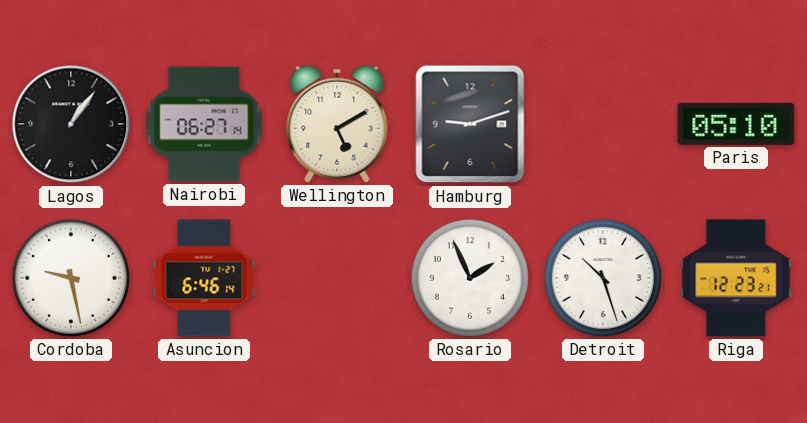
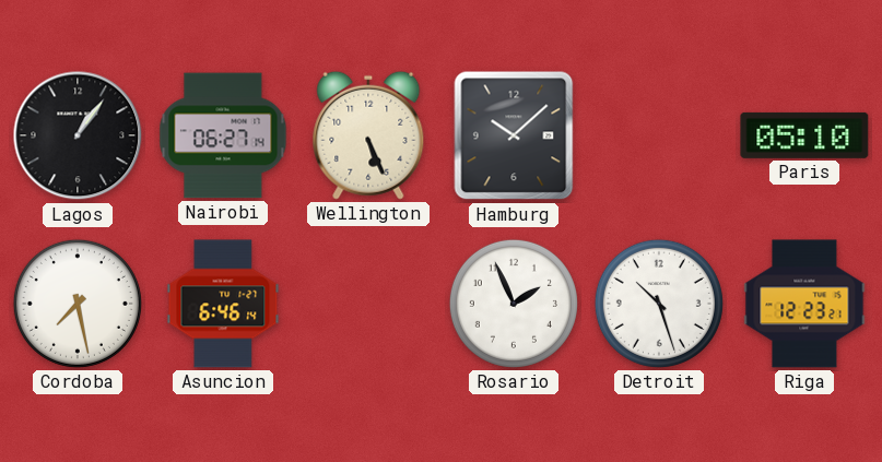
Wellington: 5:10 -> 5:26
Hamburg: 9:12 -> 10:08
Cordoba: 9:28 -> 7:28
